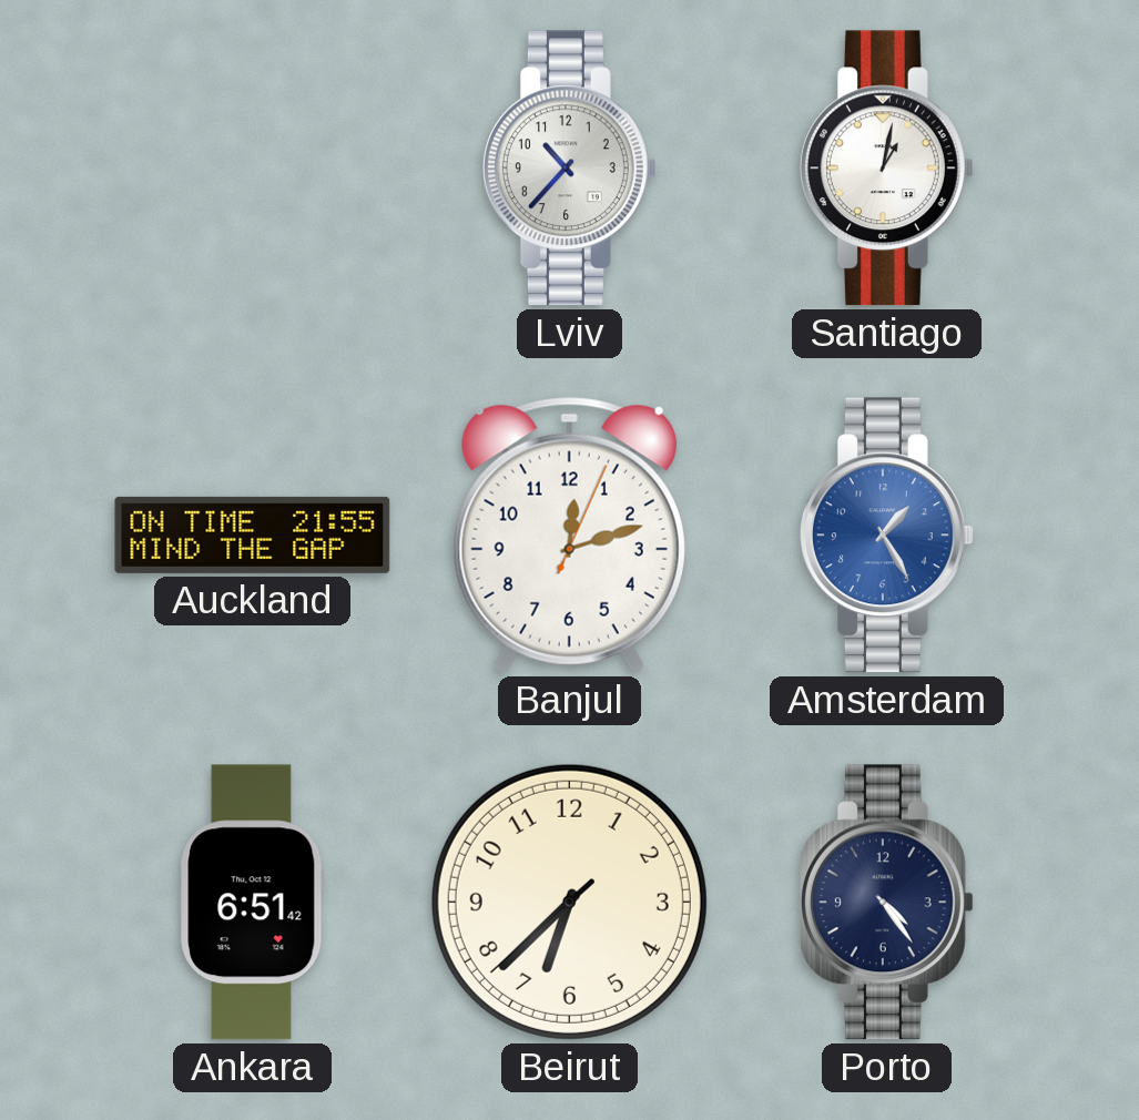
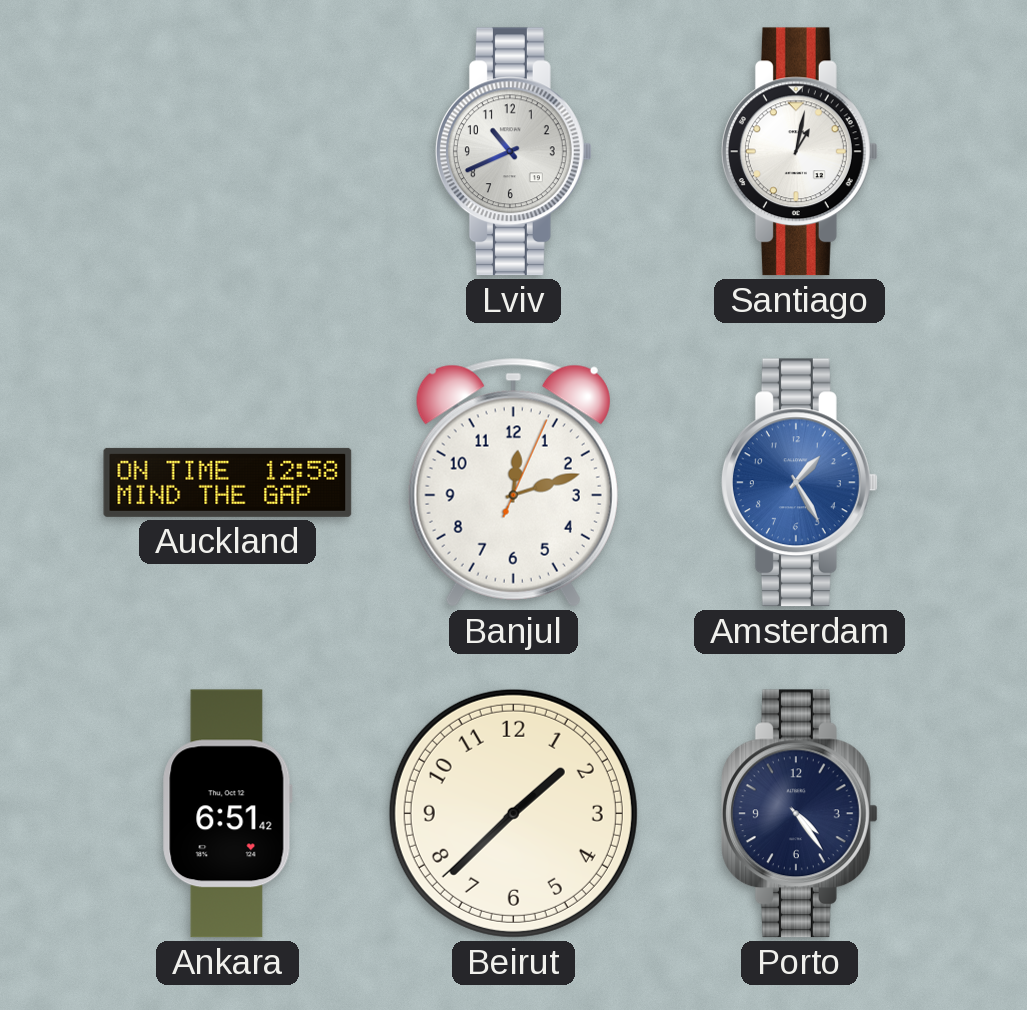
Lviv: 10:37 -> 10:41
Auckland: 21:55 -> 12:58
Beirut: 6:37 -> 1:37
